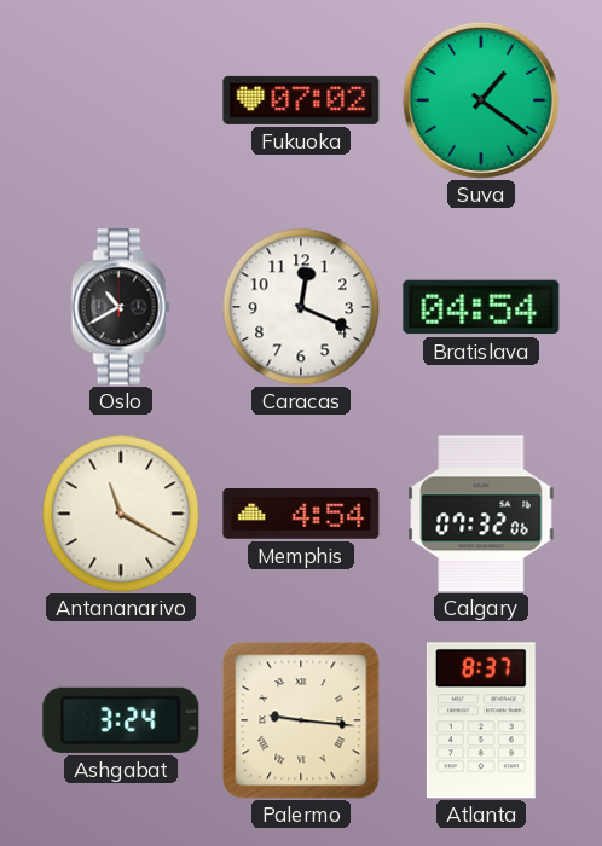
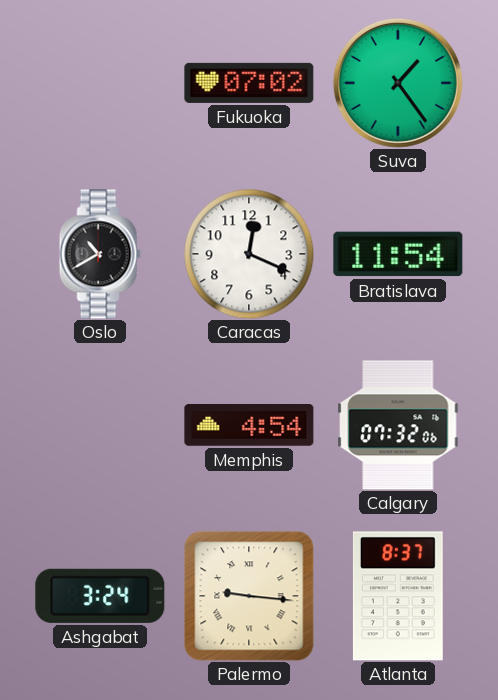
Suva: 1:21 -> 1:24
Bratislava: 04:54 -> 11:54
Antananarivo: 11:20 -> none
